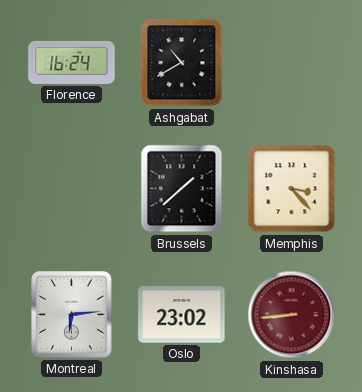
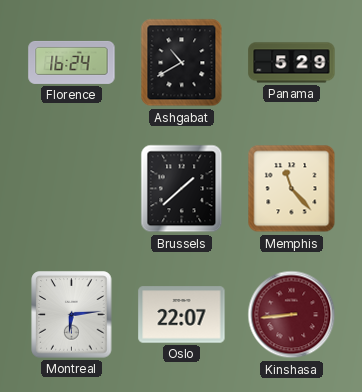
Panama: none -> 5:29
Memphis: 3:23 -> 11:23
Oslo: 23:02 -> 22:07
